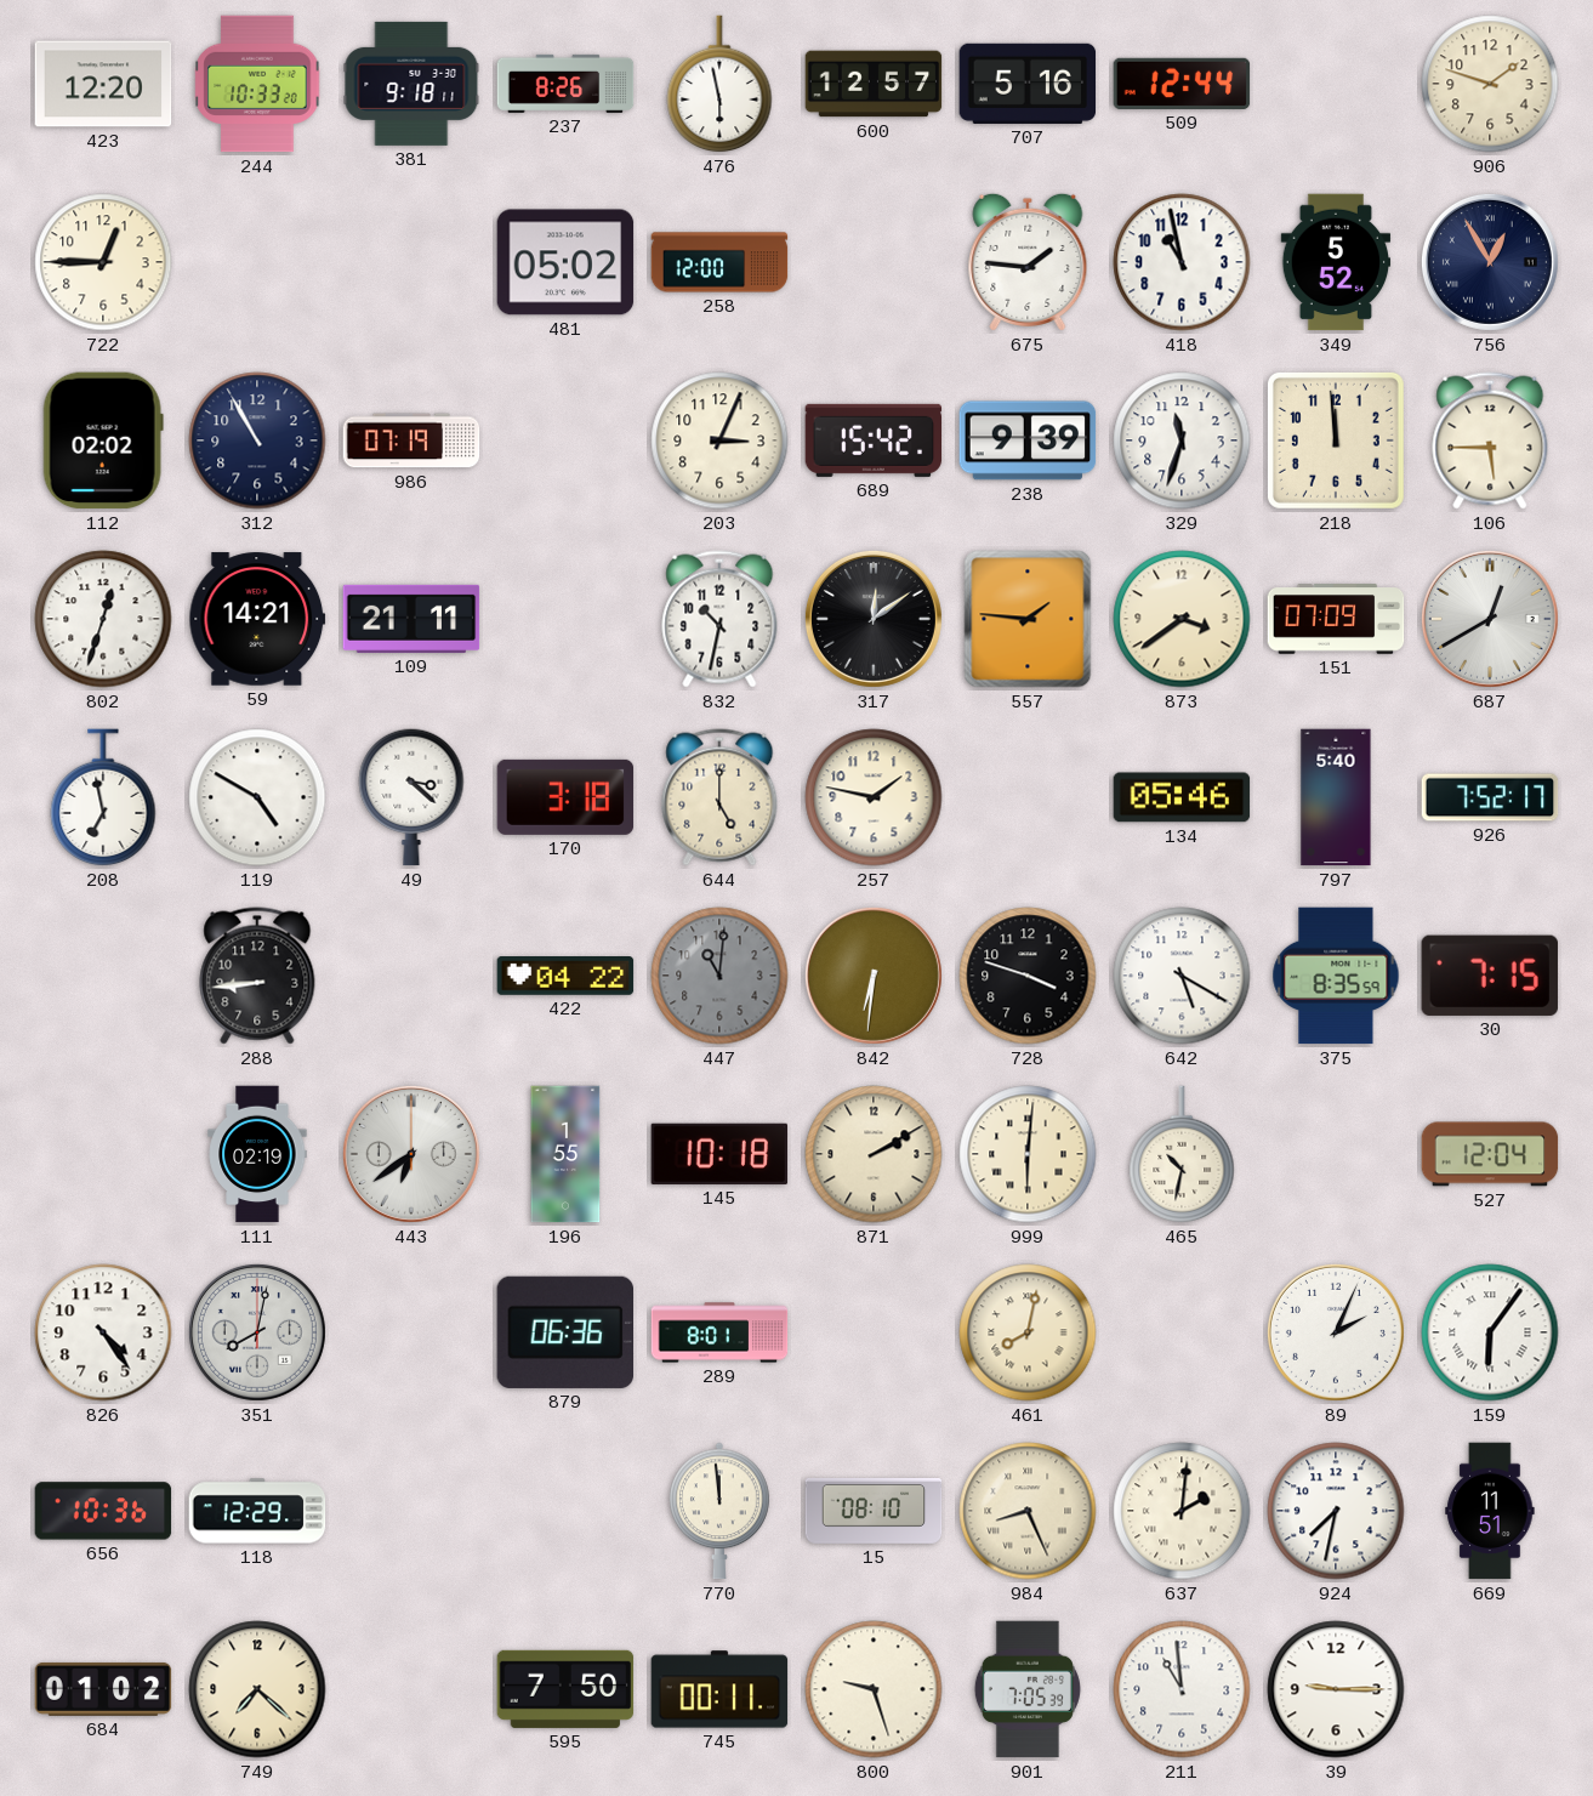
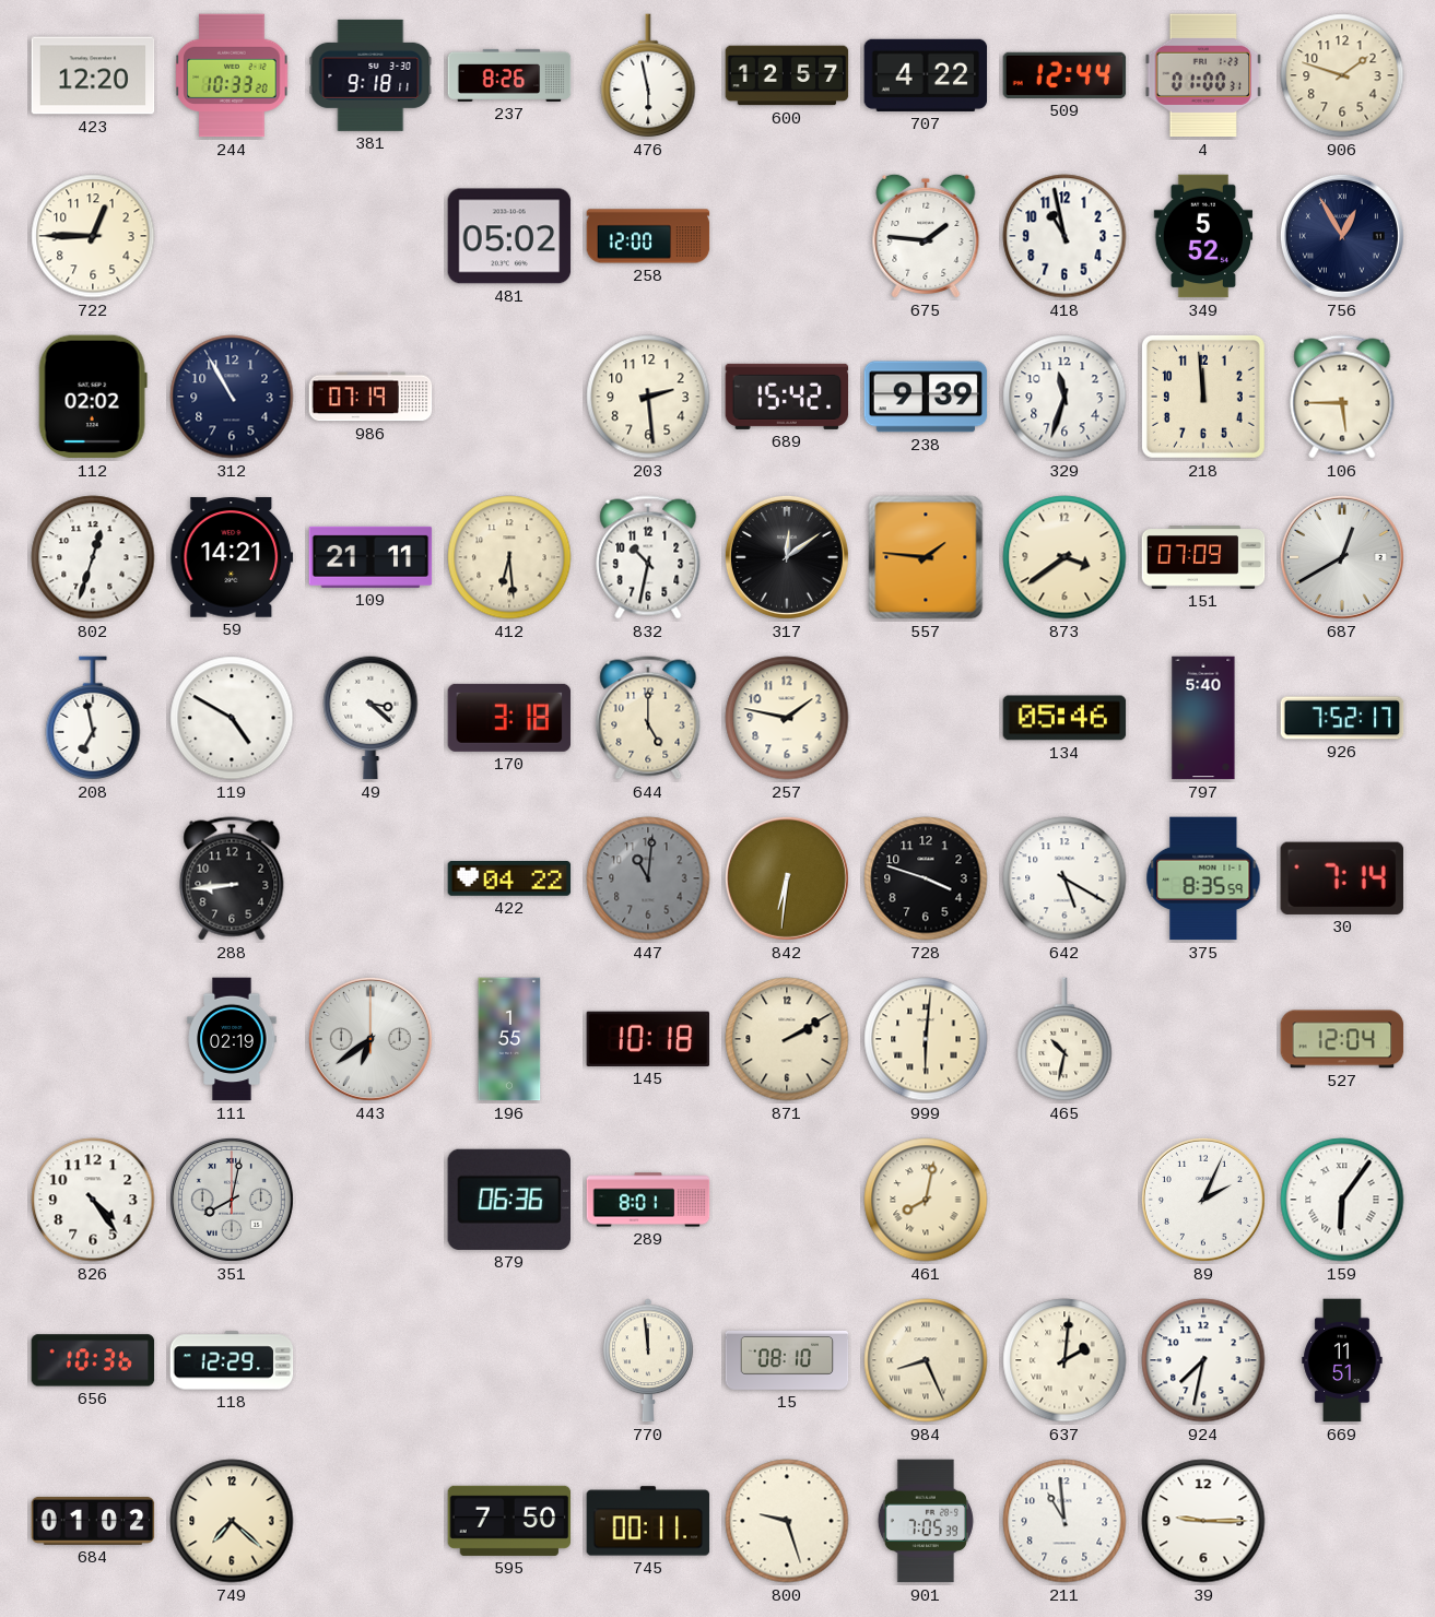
707: 5:16 -> 4:22
4: none -> 01:00
203: 3:04 -> 2:29
412: none -> 6:29
30: 7:15 -> 7:14
